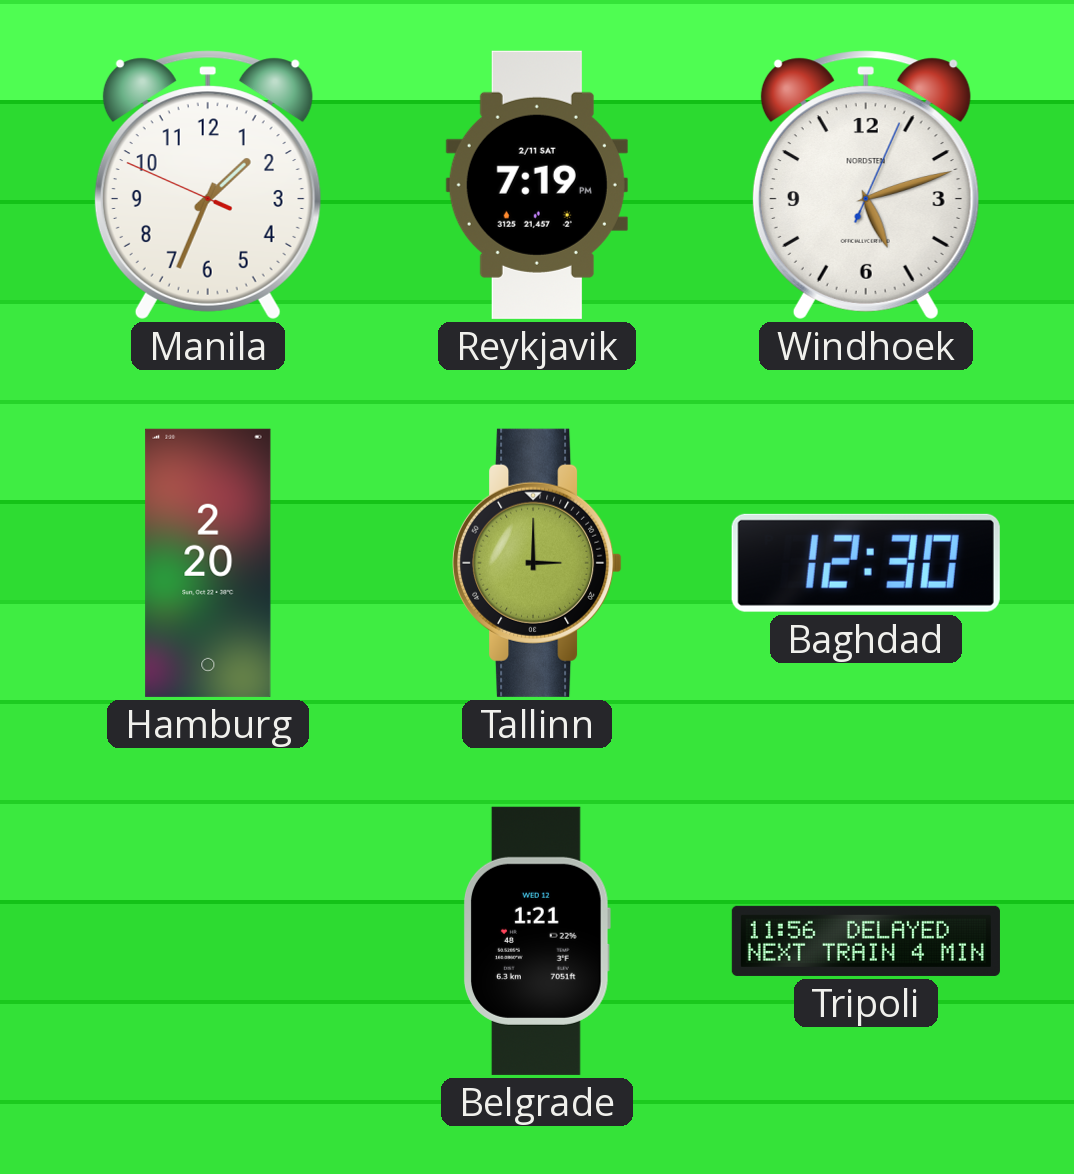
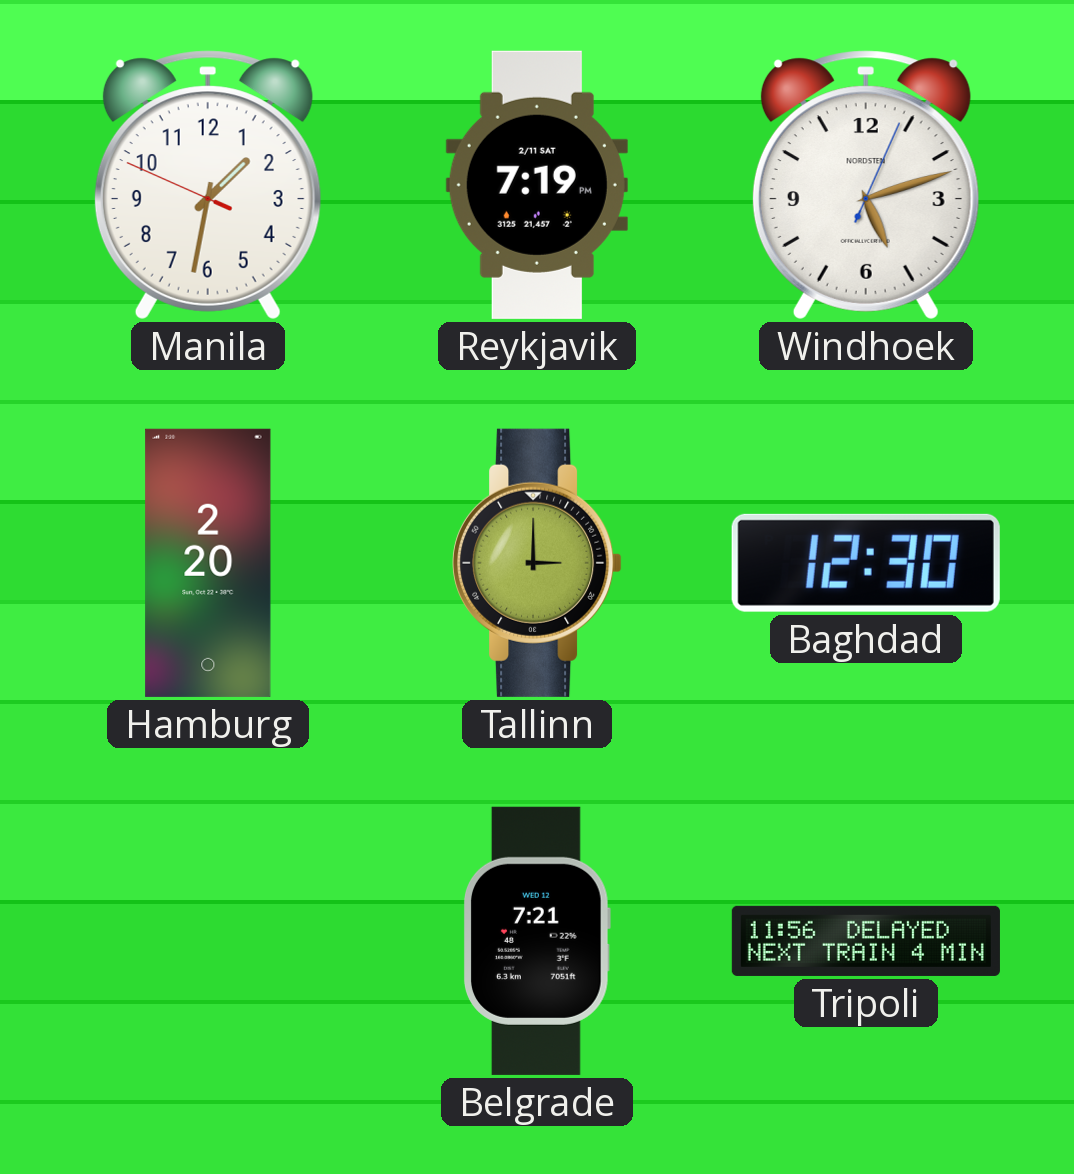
Manila: 1:33 -> 1:31
Belgrade: 1:21 -> 7:21
